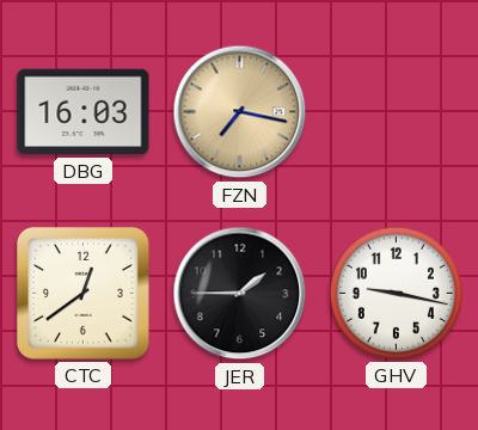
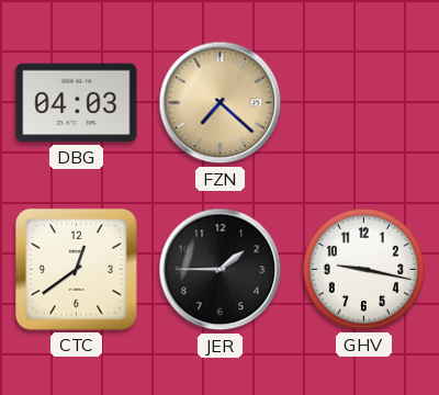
DBG: 16:03 -> 04:03
FZN: 7:17 -> 7:22
